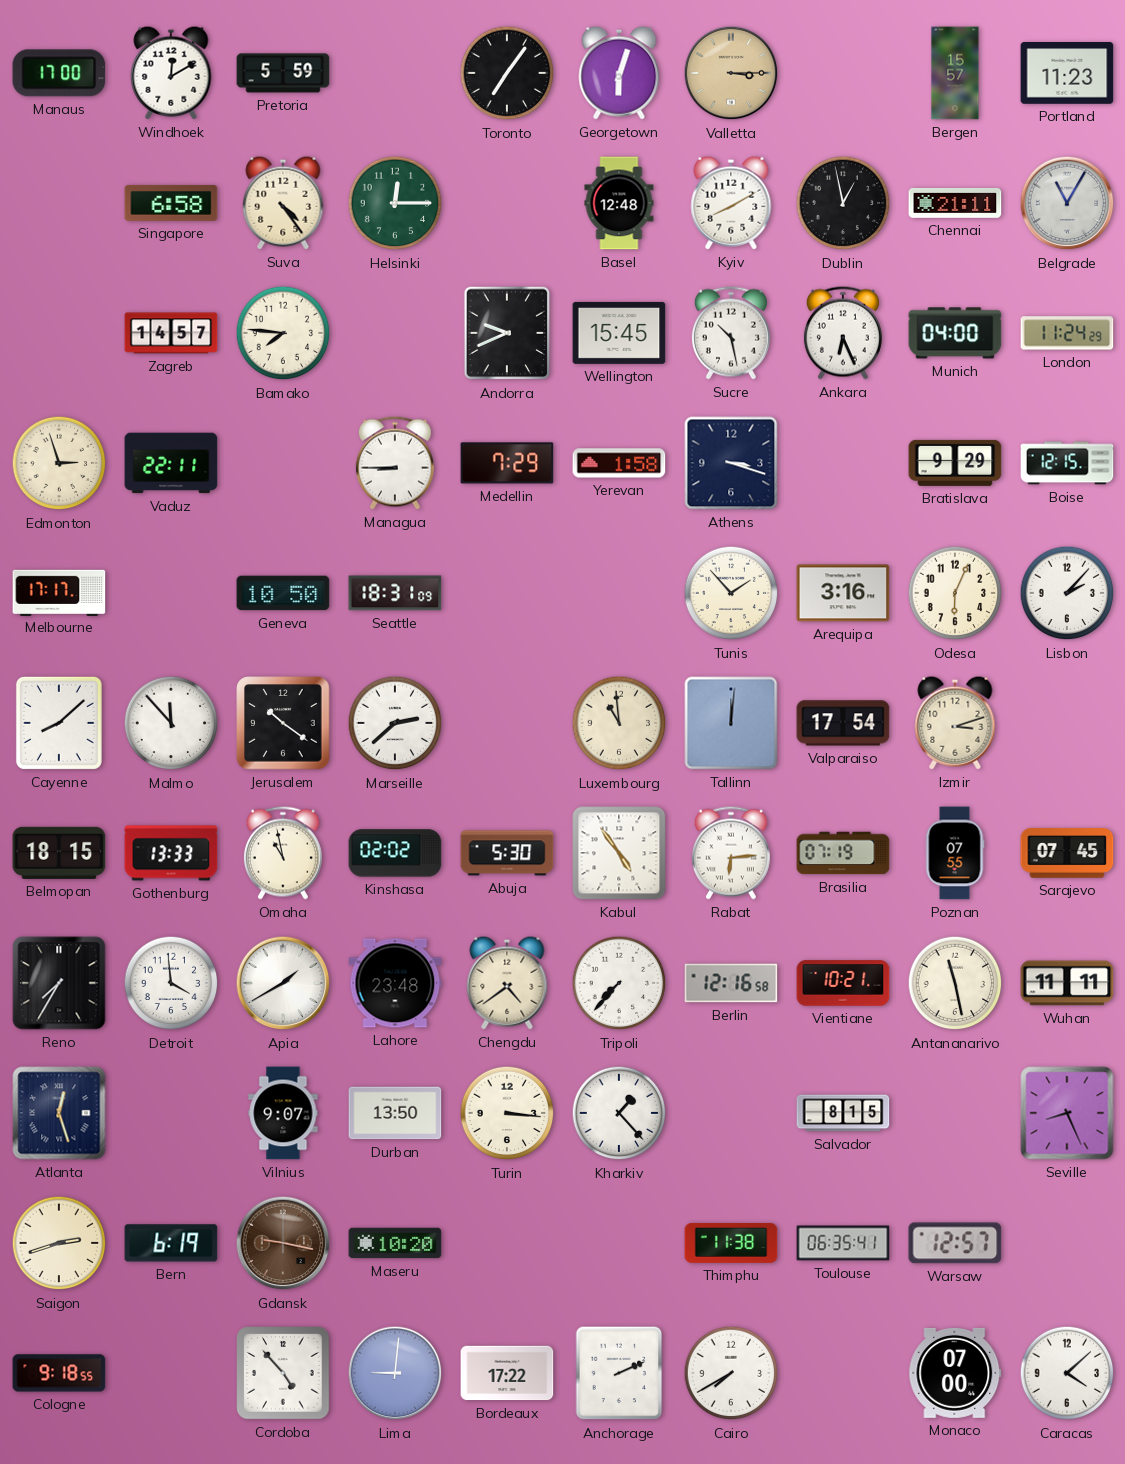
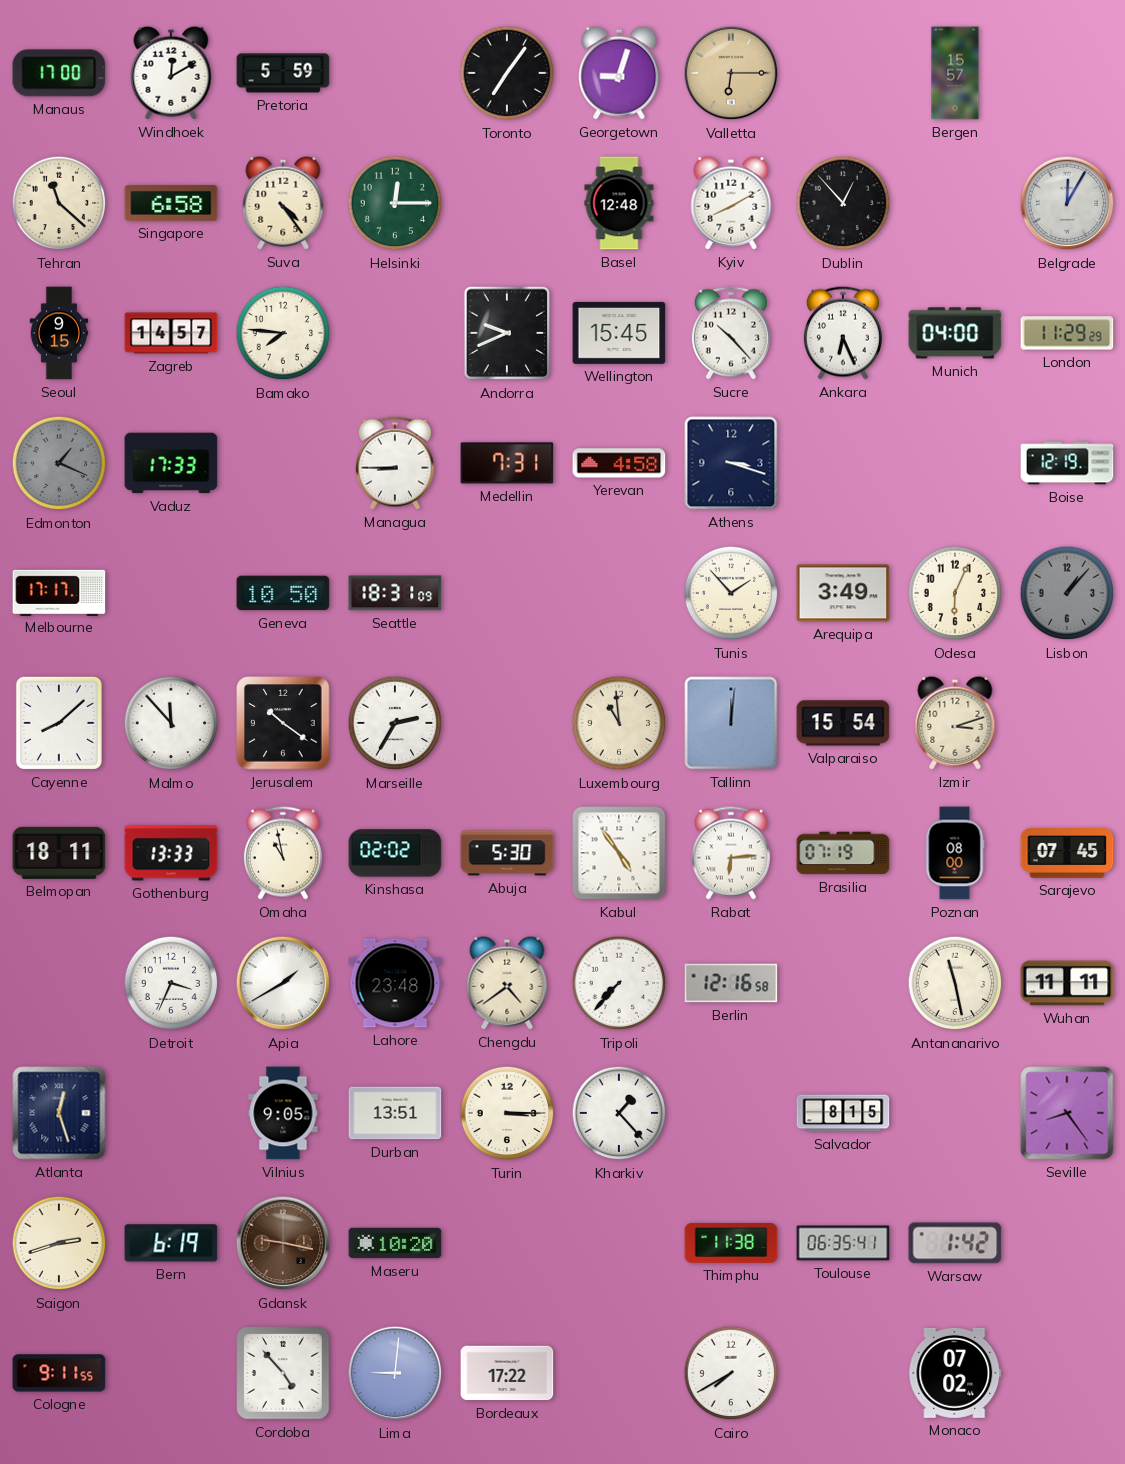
Georgetown: 6:03 -> 9:03
Valletta: 3:15 -> 6:15
Portland: 11:23 -> none
Tehran: none -> 11:22
Dublin: 12:58 -> 12:53
Chennai: 21:11 -> none
Belgrade: 11:05 -> 12:05
Seoul: none -> 9:15
Sucre: 10:28 -> 10:23
London: 11:24 -> 11:29
Edmonton: 2:57 -> 1:19
Edmonton dial: cream -> grey
Vaduz: 22:11 -> 17:33
Medellin: 7:29 -> 7:31
Yerevan: 1:58 -> 4:58
Bratislava: 9:29 -> none
Boise: 12:15 -> 12:19
Arequipa: 3:16 -> 3:49
Lisbon: 2:07 -> 1:07
Lisbon dial: white -> grey
Marseille: 2:38 -> 2:35
Valparaiso: 17:54 -> 15:54
Belmopan: 18:15 -> 18:11
Poznan: 07:55 -> 08:00
Reno: 7:35 -> none
Detroit: 3:59 -> 3:34
Vientiane: 10:21 -> none
Vilnius: 9:07 -> 9:05
Durban: 13:50 -> 13:51
Turin: 3:16 -> 3:15
Seville: 8:26 -> 8:24
Warsaw: 12:57 -> 1:42
Cologne: 9:18 -> 9:11
Anchorage: 2:11 -> none
Monaco: 07:00 -> 07:02
Caracas: 4:08 -> none
